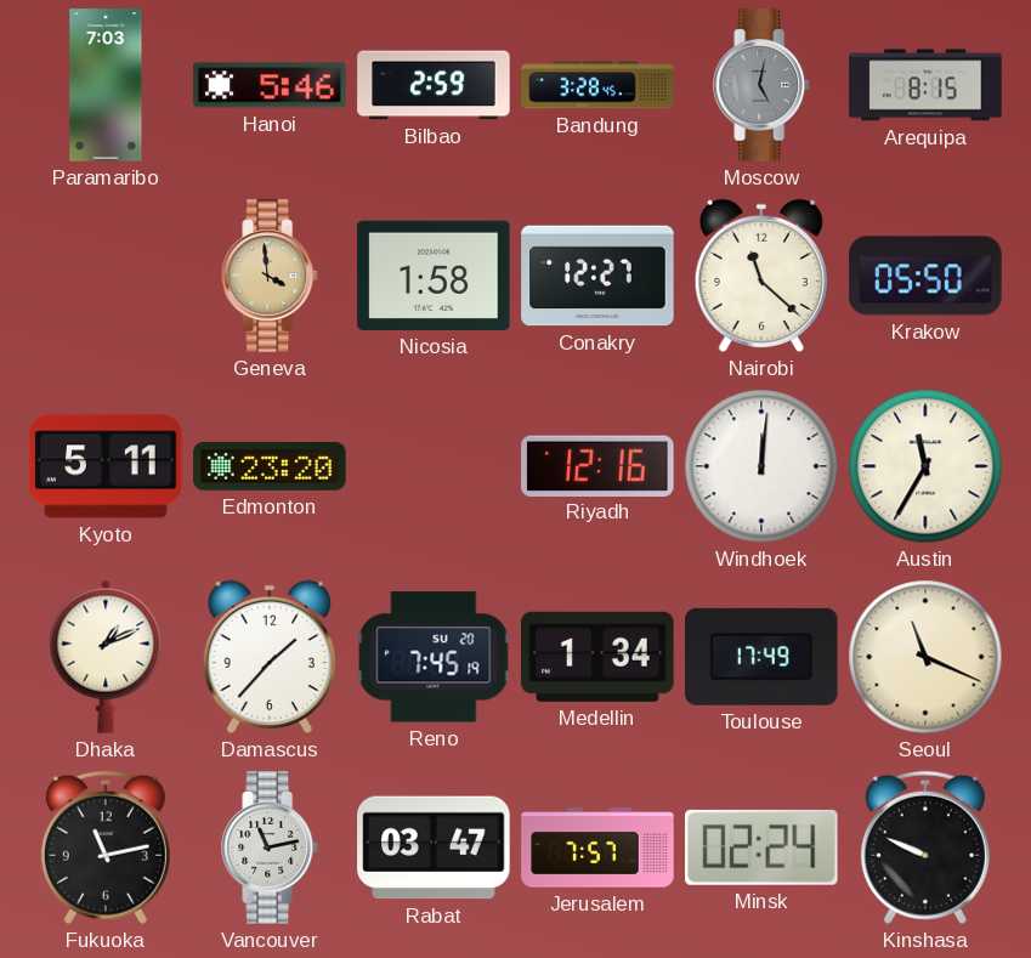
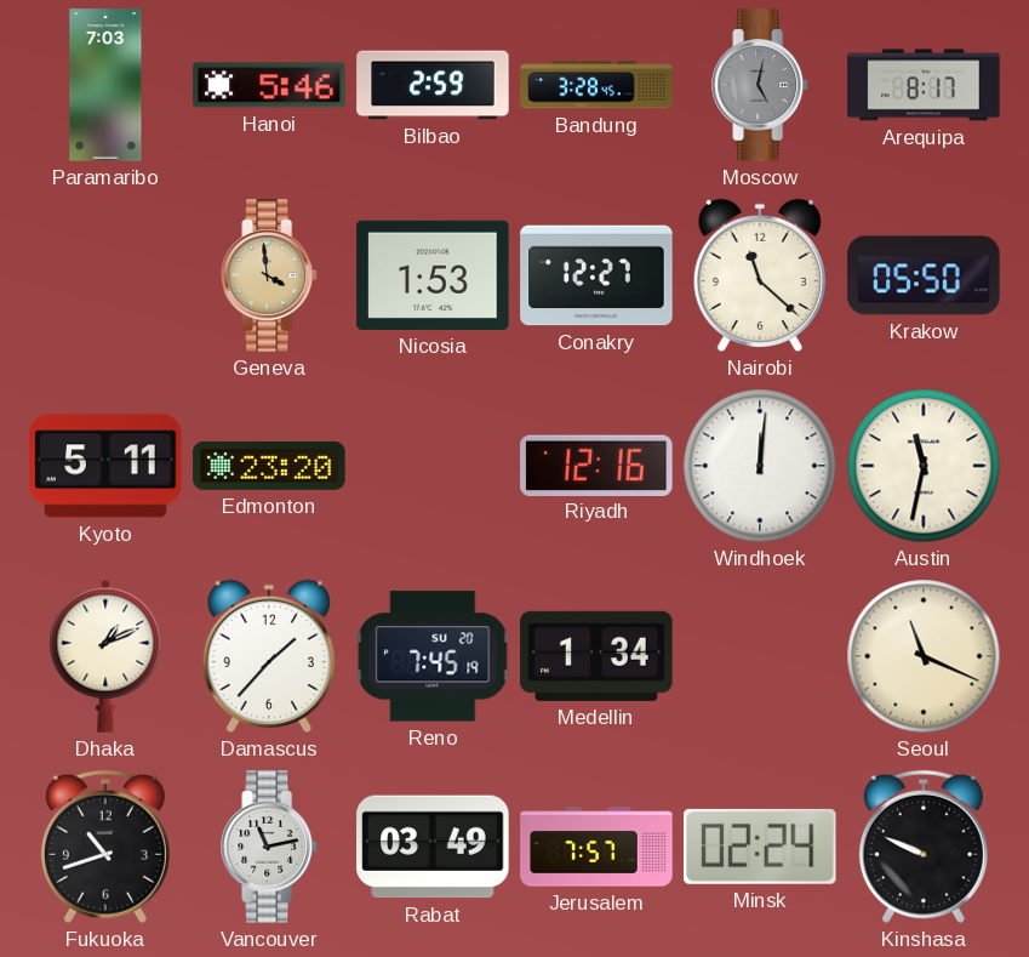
Arequipa: 8:15 -> 8:17
Nicosia: 1:58 -> 1:53
Austin: 11:35 -> 11:32
Toulouse: 17:49 -> none
Fukuoka: 11:13 -> 10:42
Rabat: 03:47 -> 03:49
